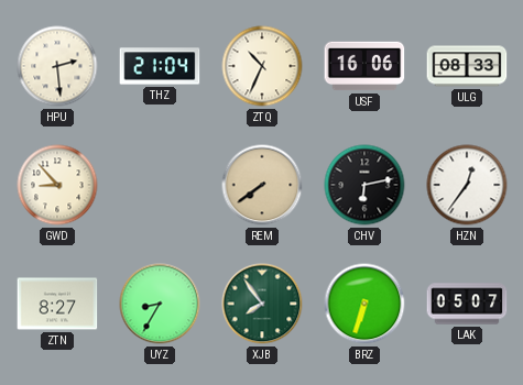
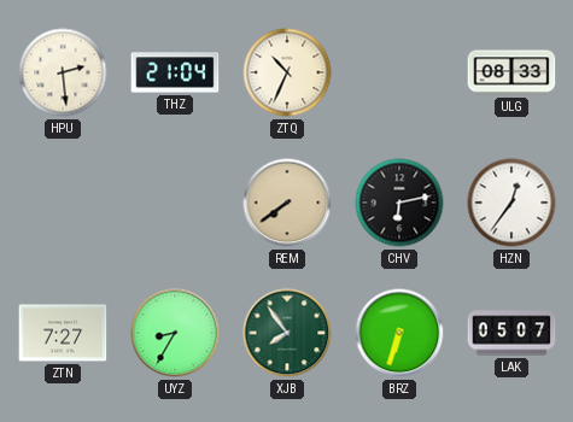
USF: 16:06 -> none
GWD: 8:53 -> none
ZTN: 8:27 -> 7:27
